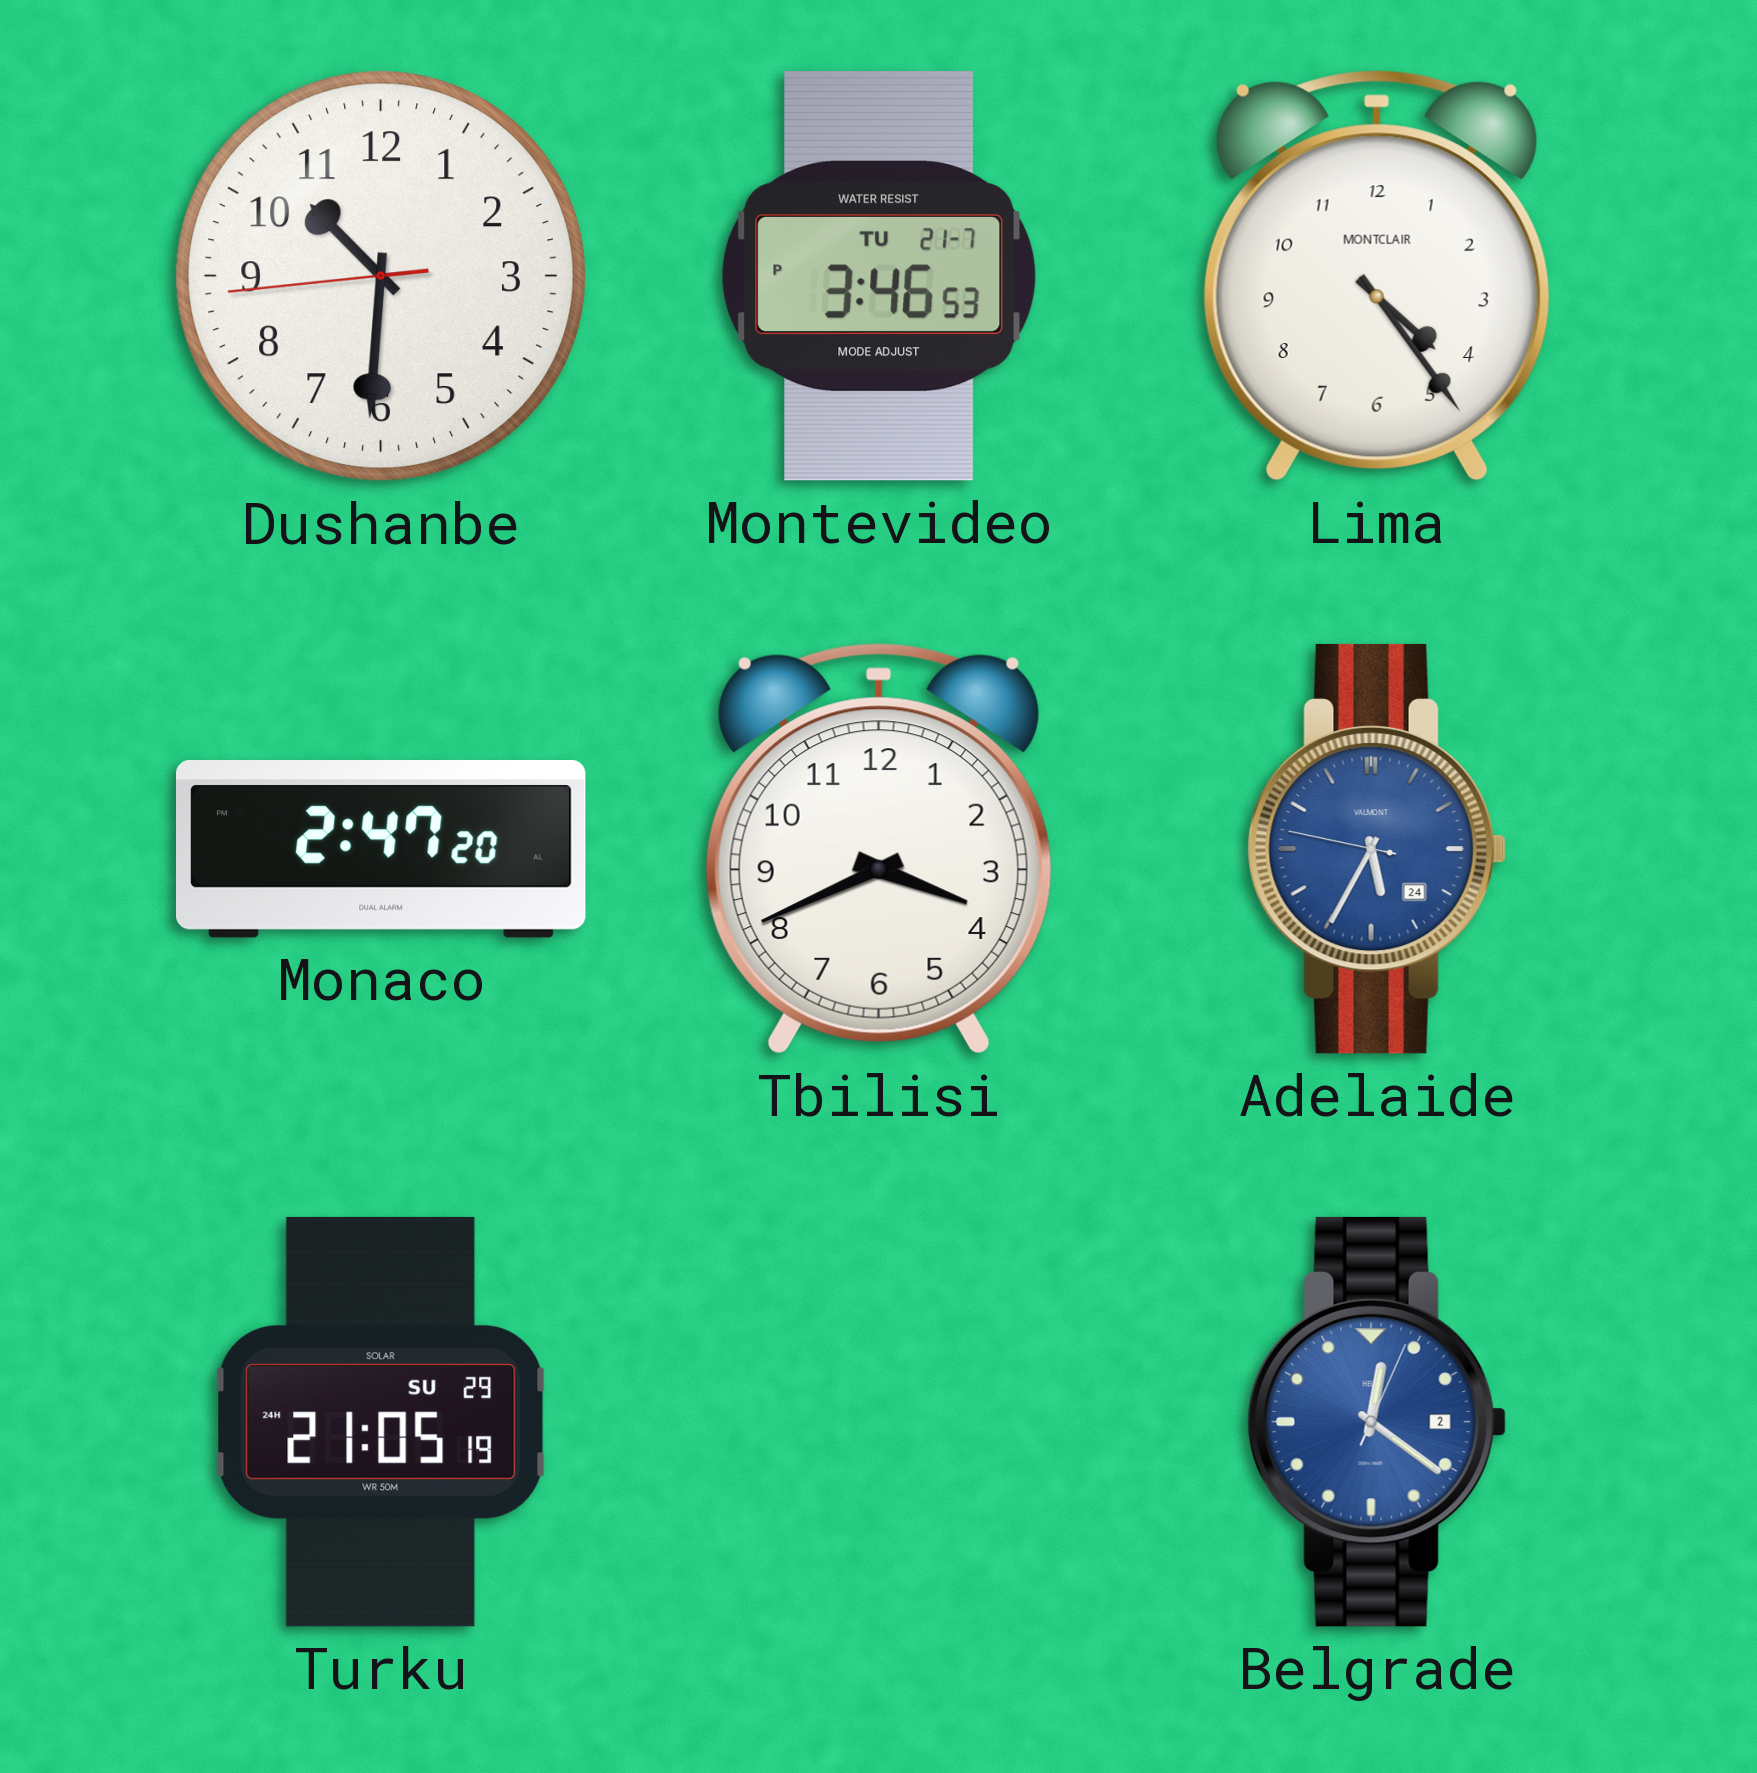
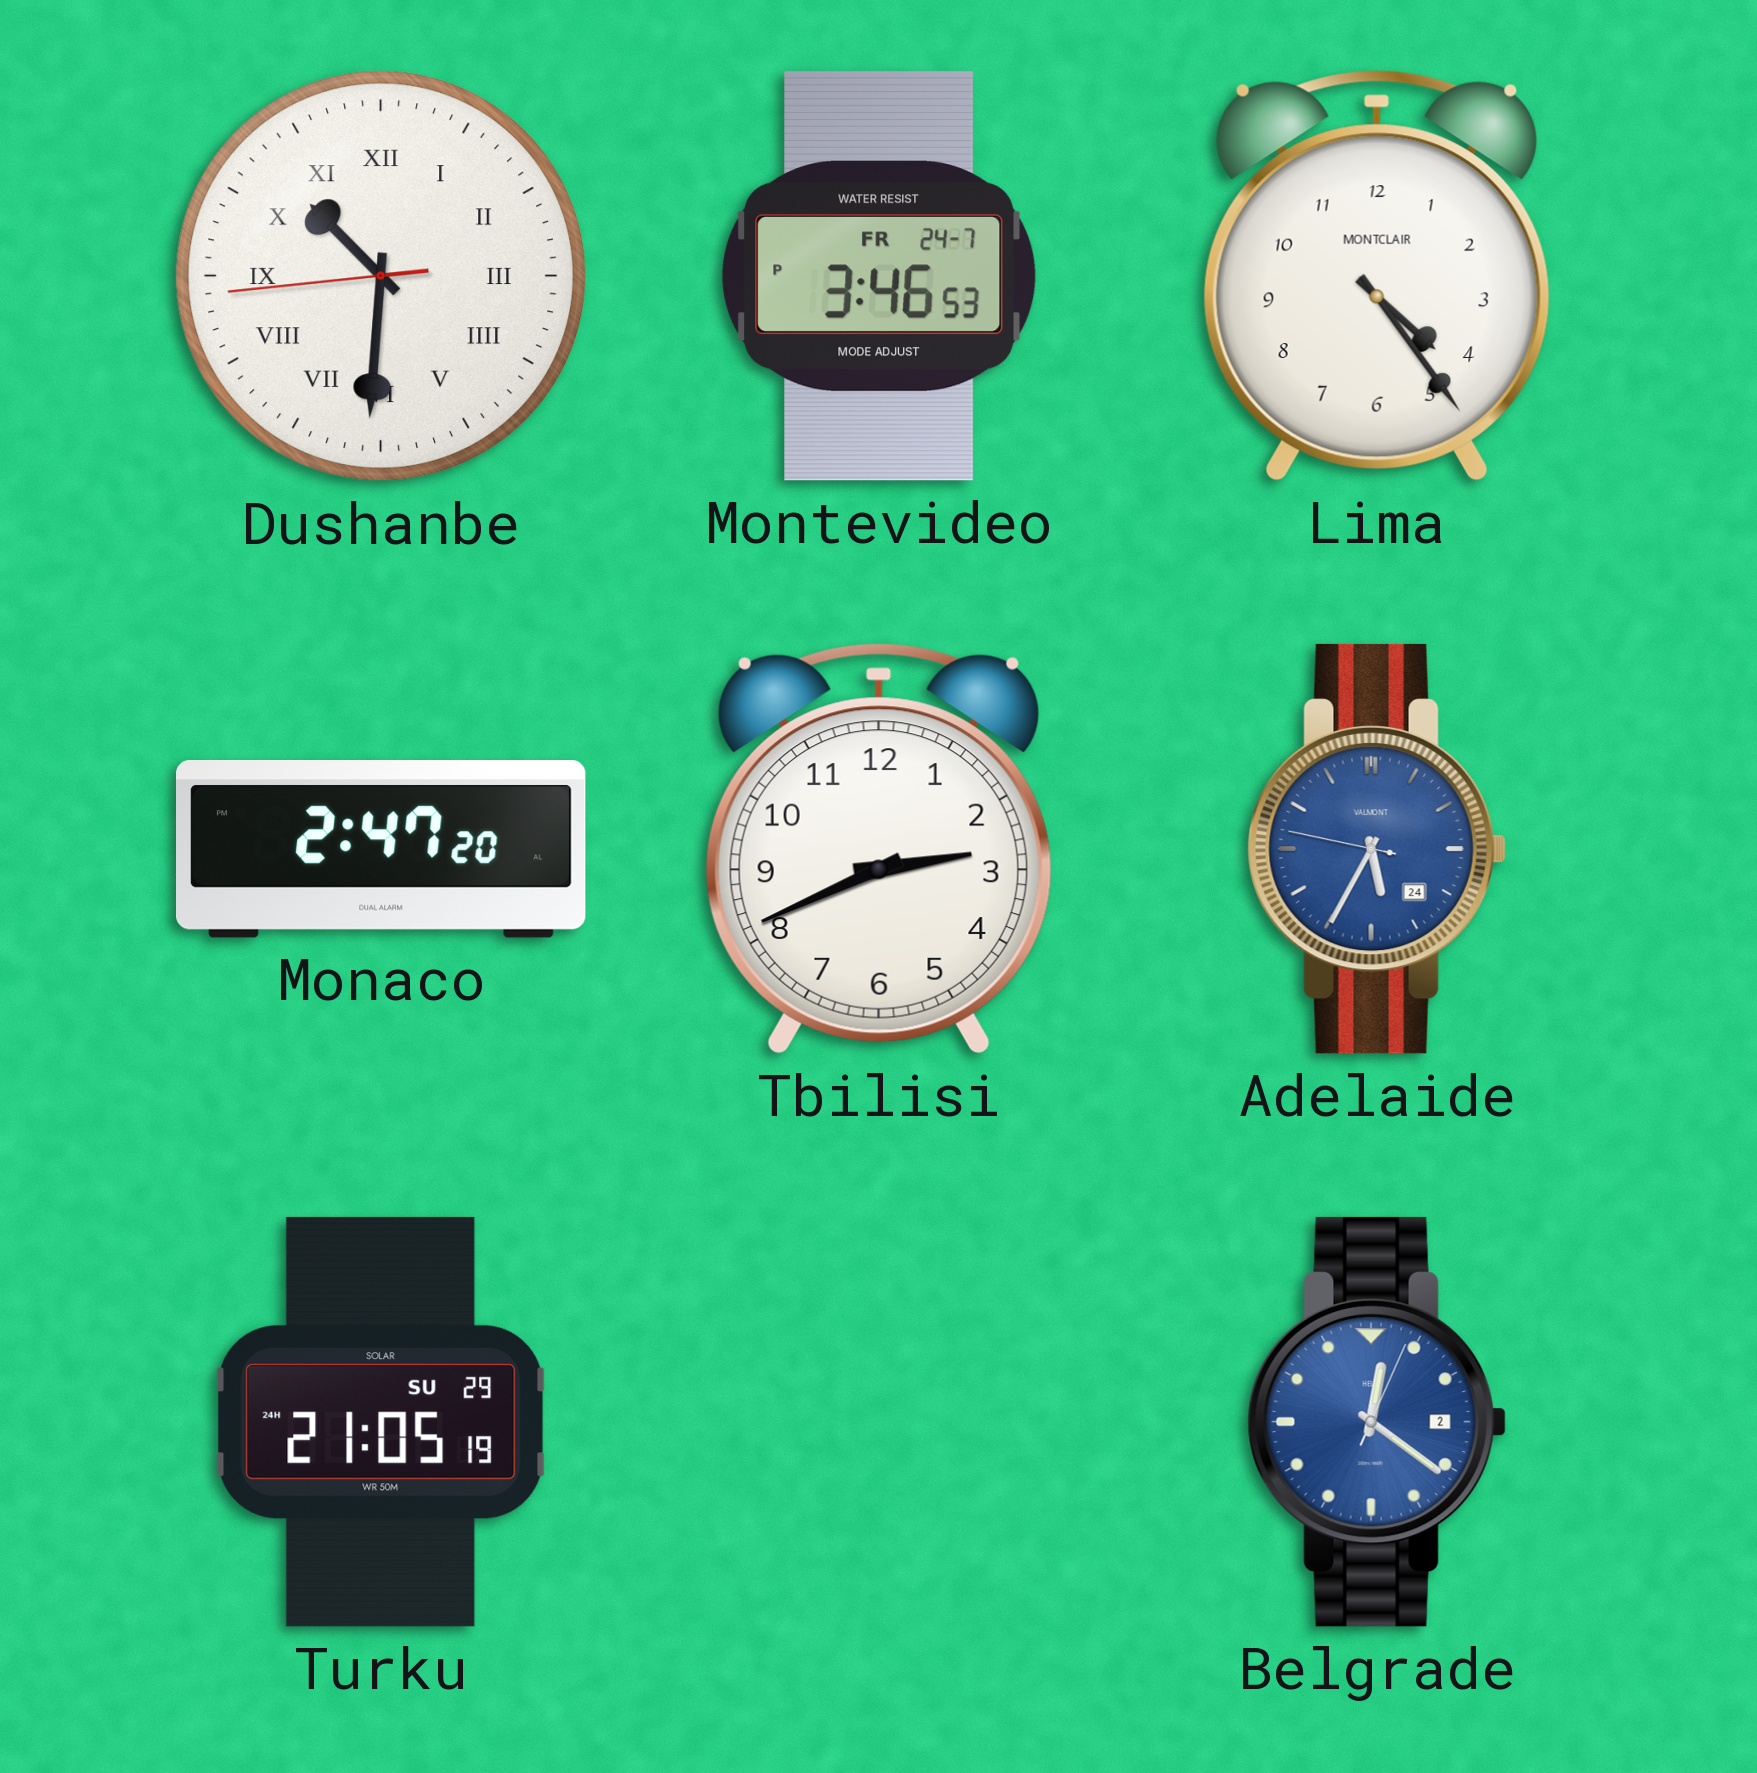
Dushanbe numerals: Arabic -> Roman
Montevideo date: TU 21-7 -> FR 24-7
Tbilisi: 3:41 -> 2:41
